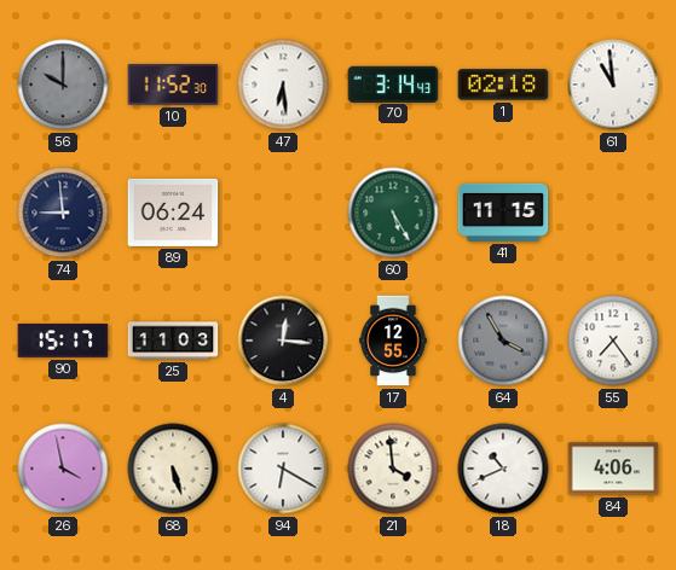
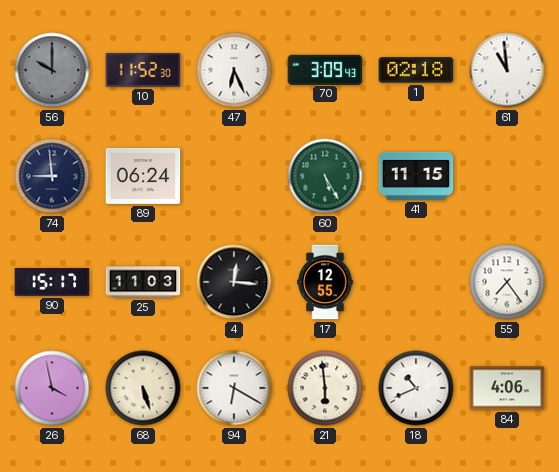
47: 6:29 -> 6:26
70: 3:14 -> 3:09
64: 3:55 -> none
21: 3:59 -> 5:59
